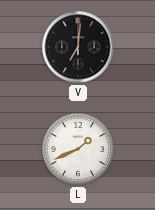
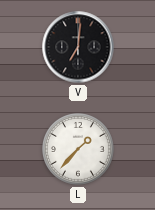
L: 1:41 -> 1:37
